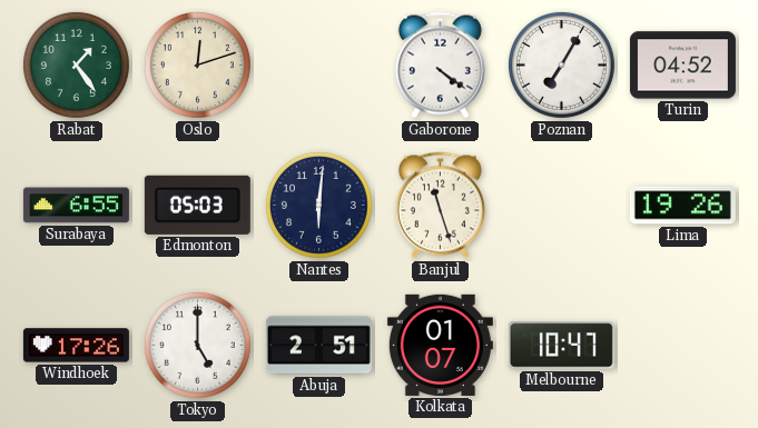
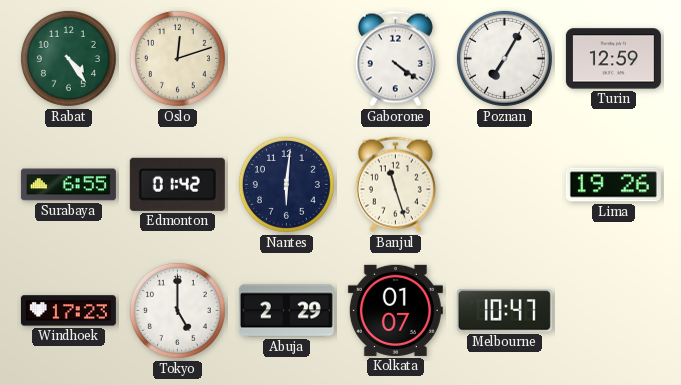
Rabat: 1:24 -> 4:24
Turin: 04:52 -> 12:59
Edmonton: 05:03 -> 01:42
Windhoek: 17:26 -> 17:23
Abuja: 2:51 -> 2:29
